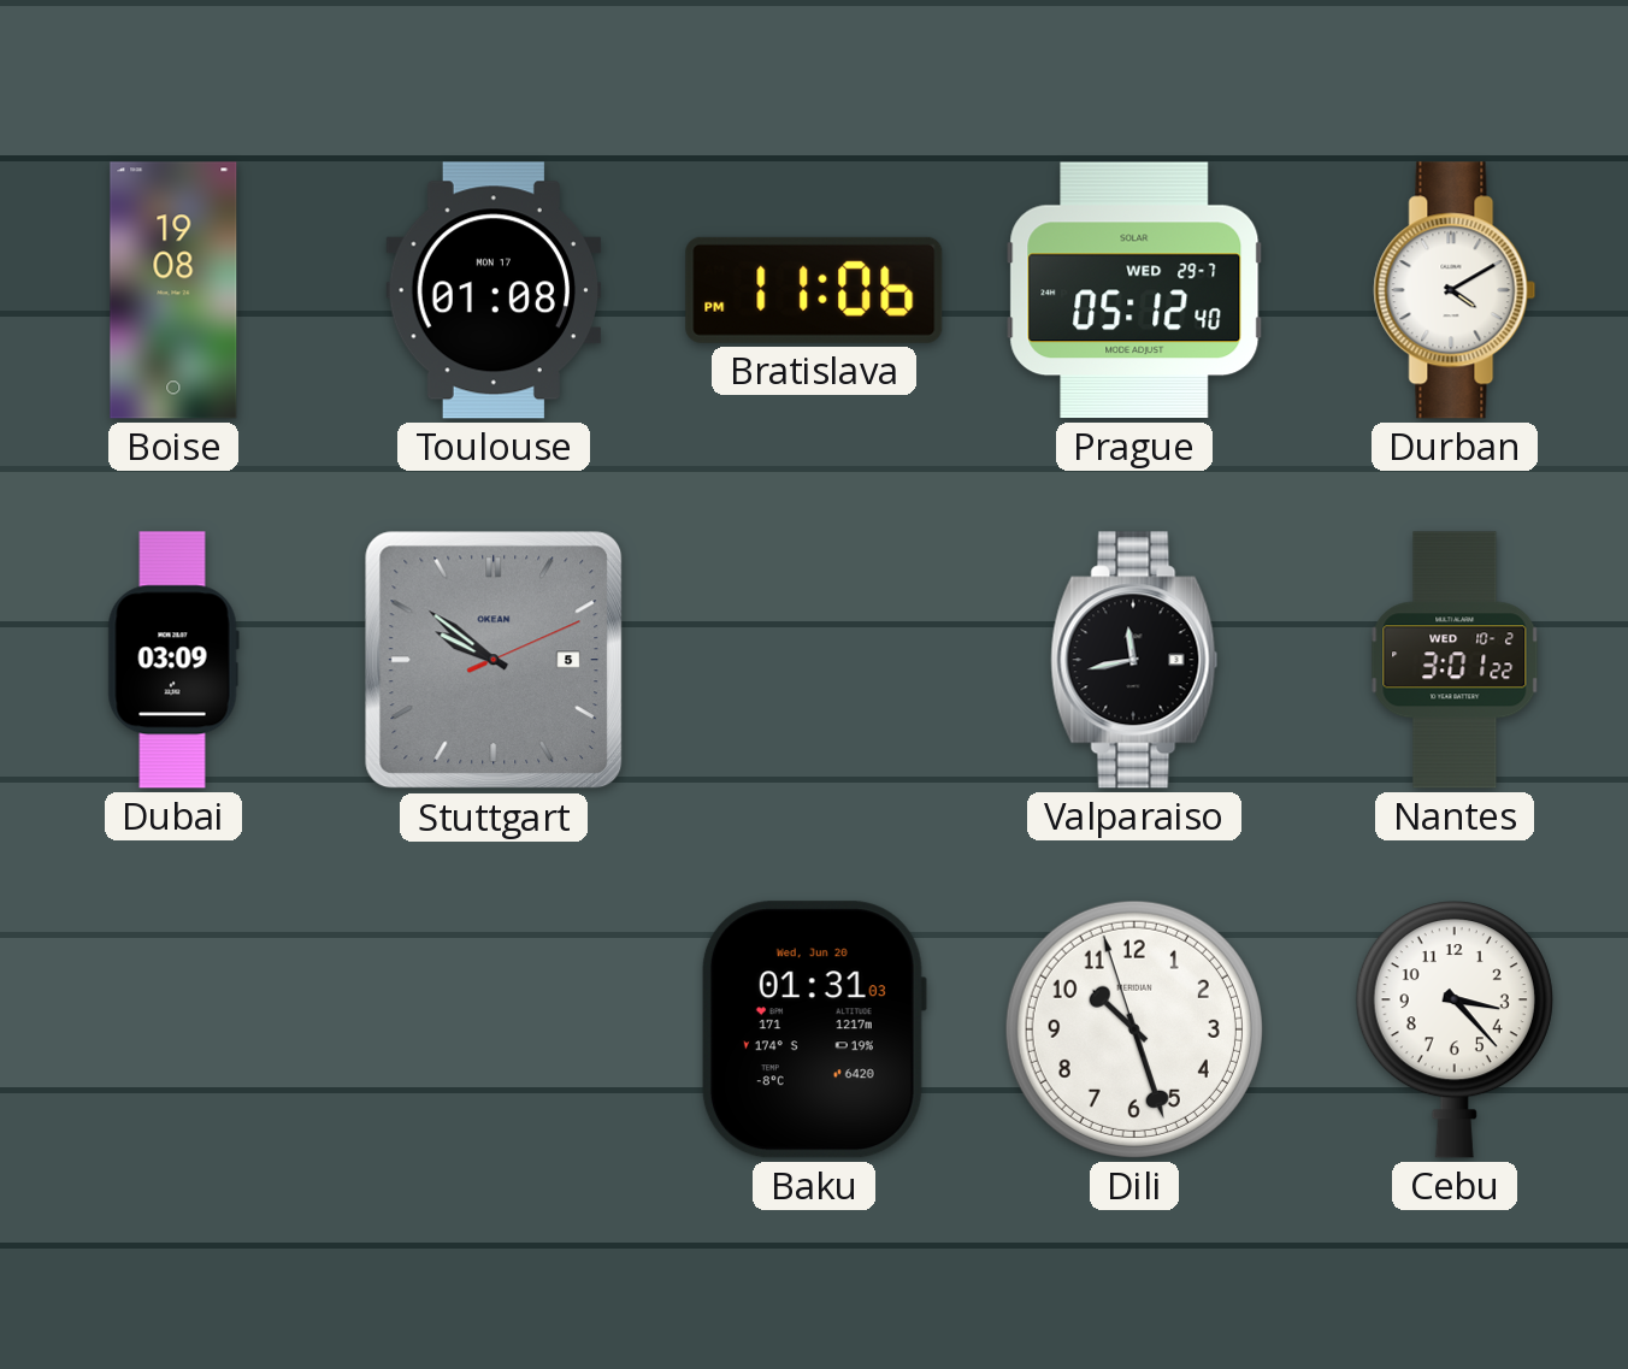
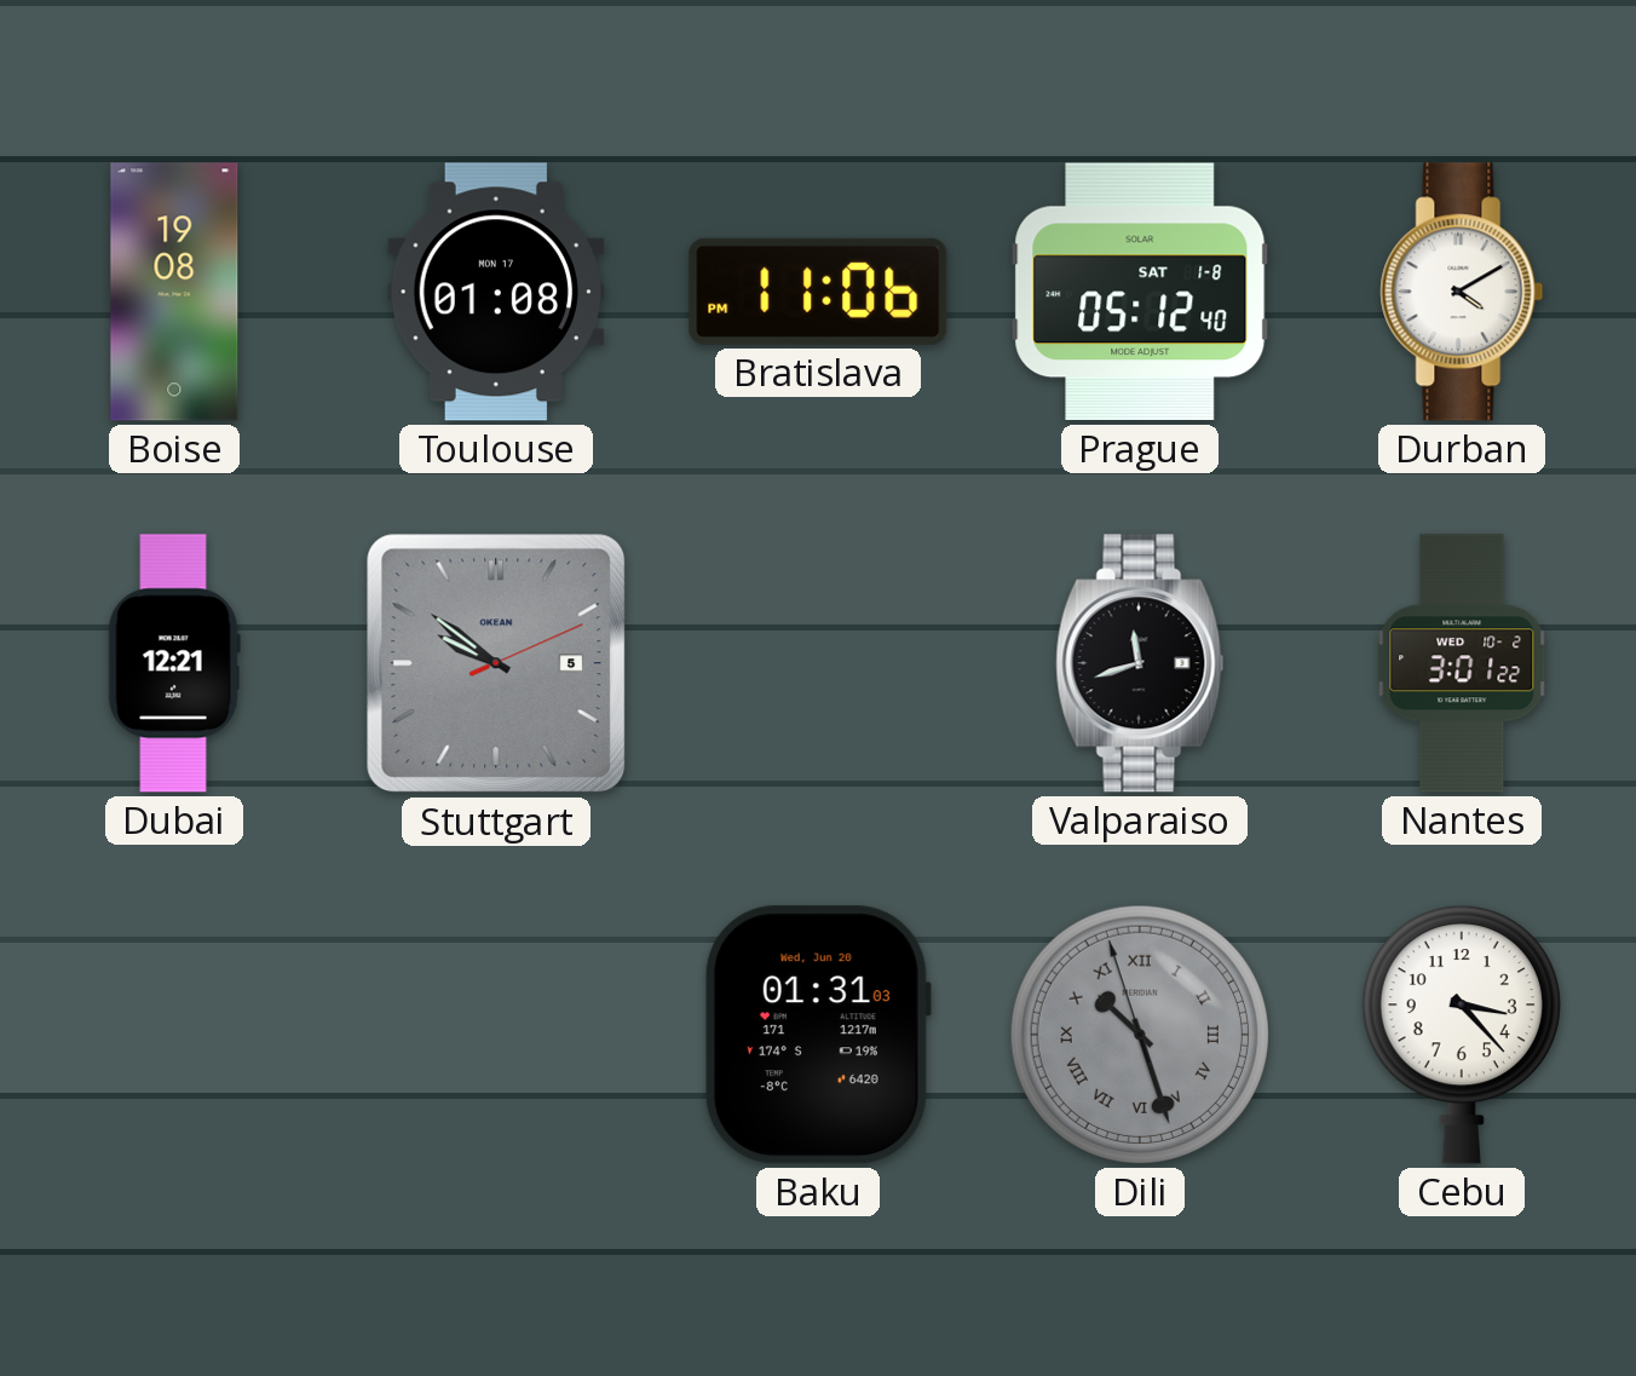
Prague date: WED 29-7 -> SAT 1-8
Dubai: 03:09 -> 12:21
Valparaiso: 11:43 -> 11:42
Dili dial: white -> grey
Dili numerals: Arabic -> Roman
